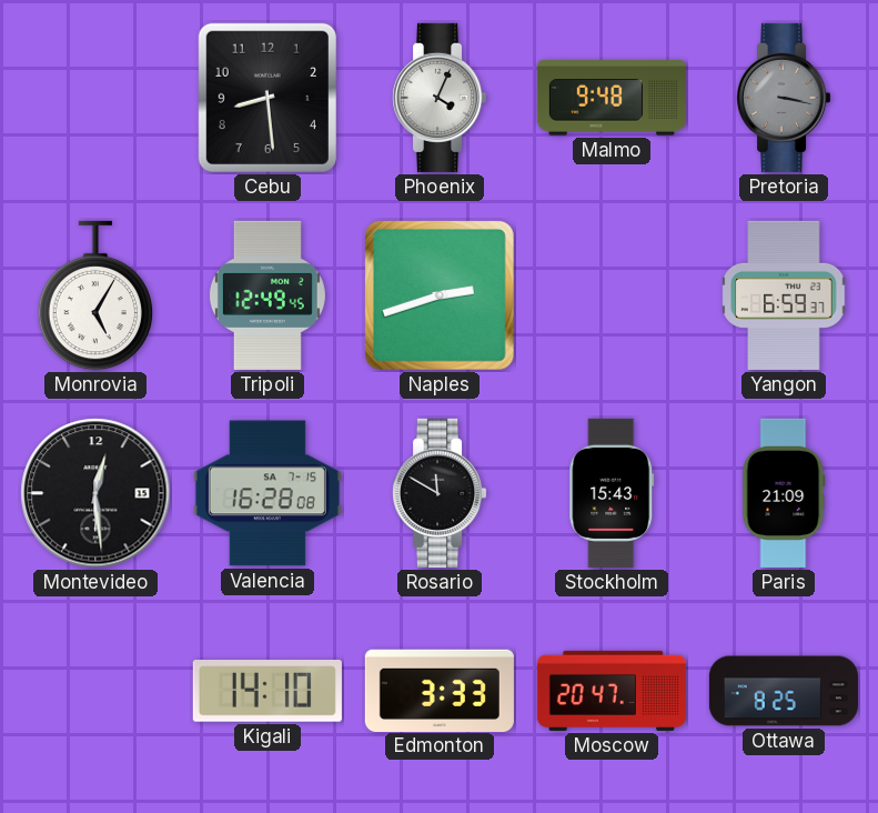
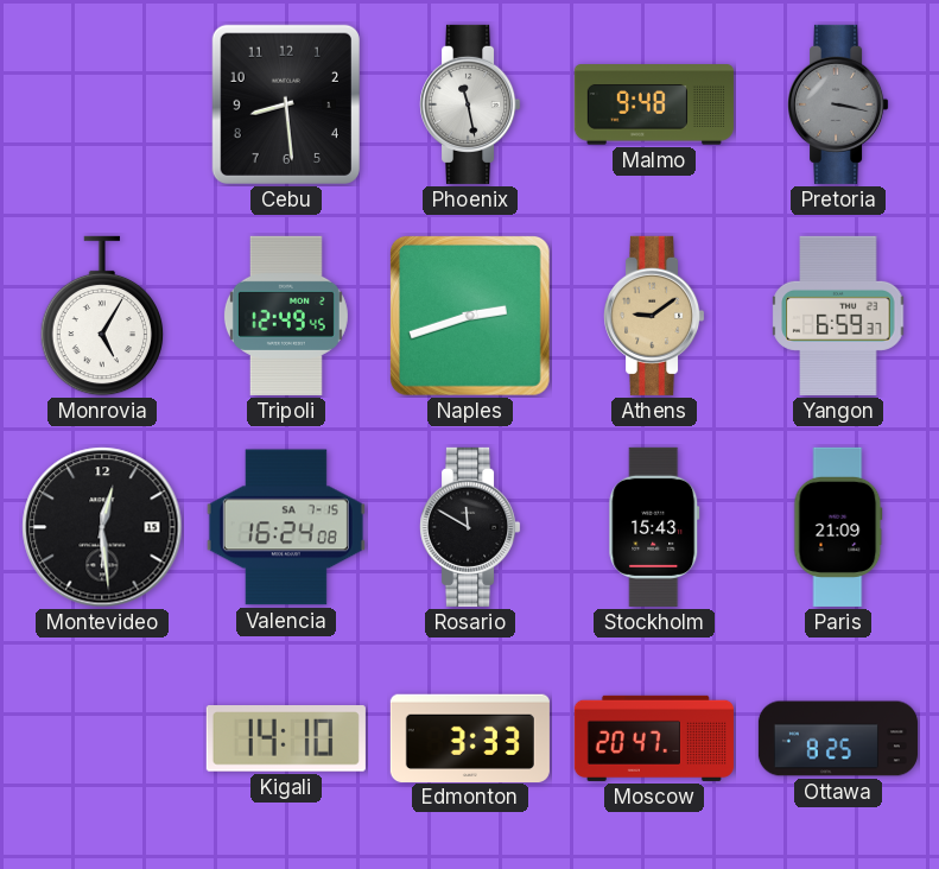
Phoenix: 4:04 -> 11:28
Athens: none -> 9:09
Valencia: 16:28 -> 16:24
